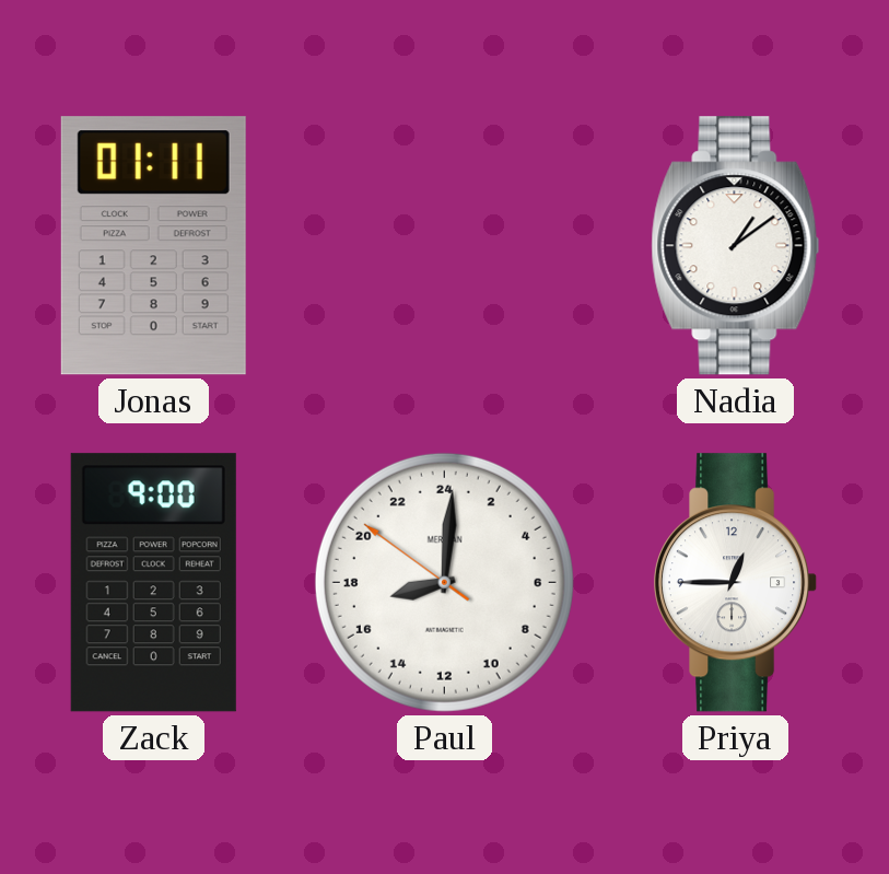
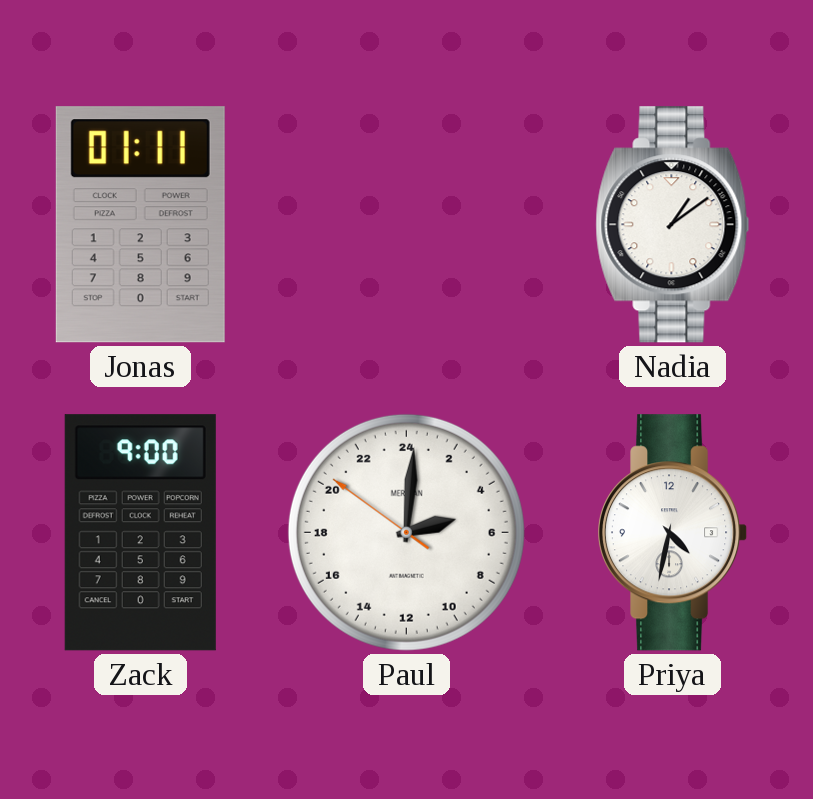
Paul: 17:00 -> 5:00
Priya: 12:45 -> 4:32
